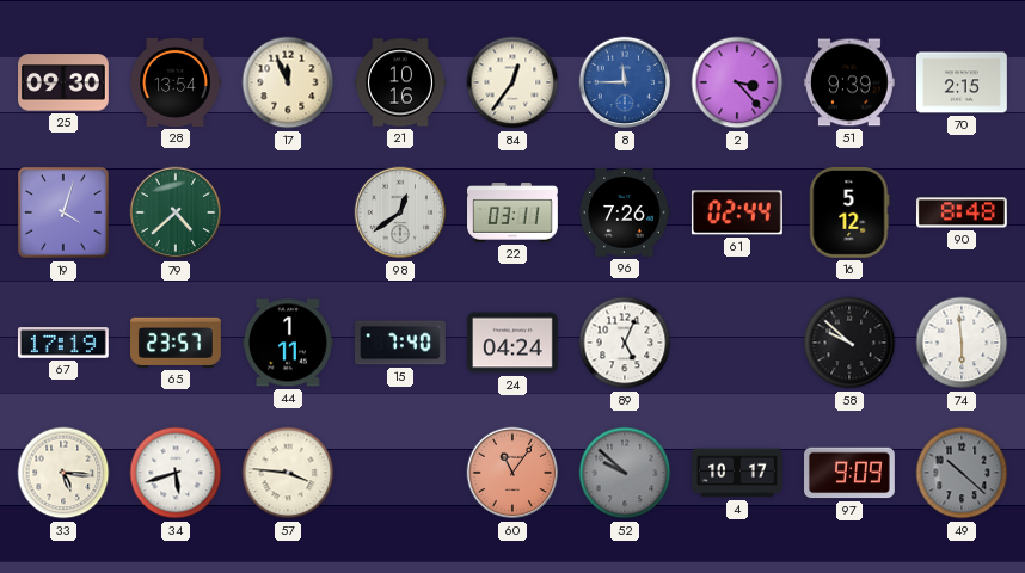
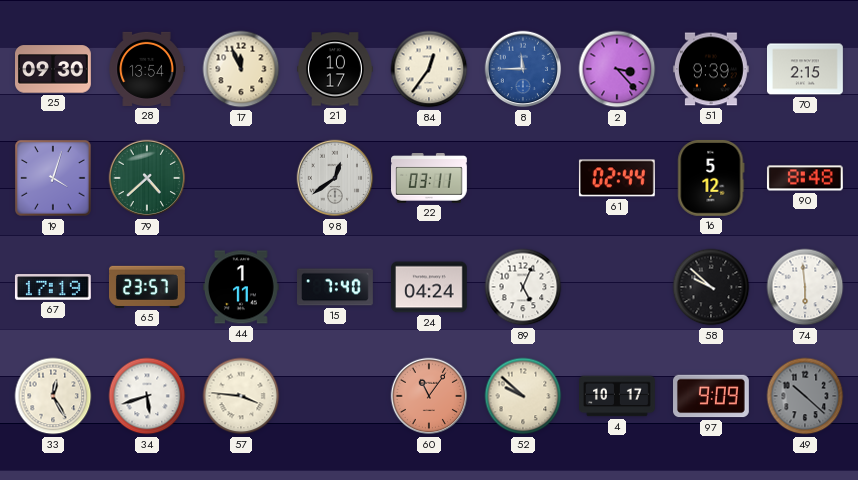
21: 10:16 -> 10:17
96: 7:26 -> none
33: 5:16 -> 12:25
52 dial: grey -> cream
